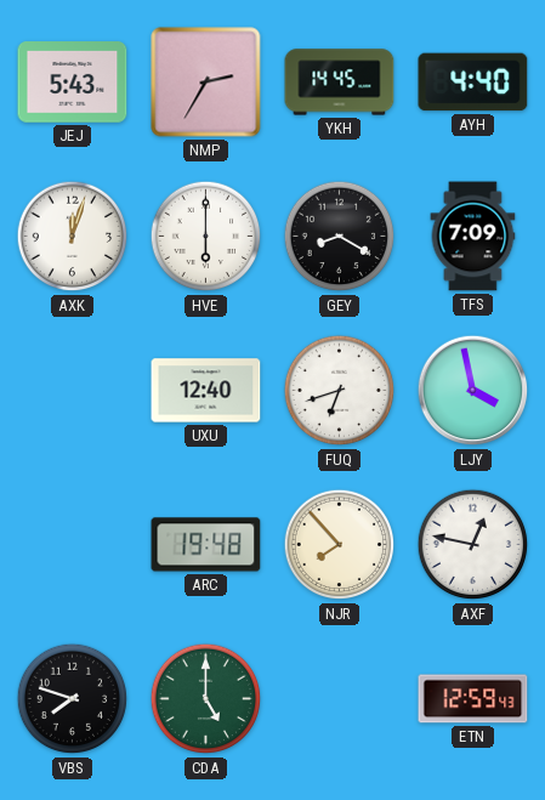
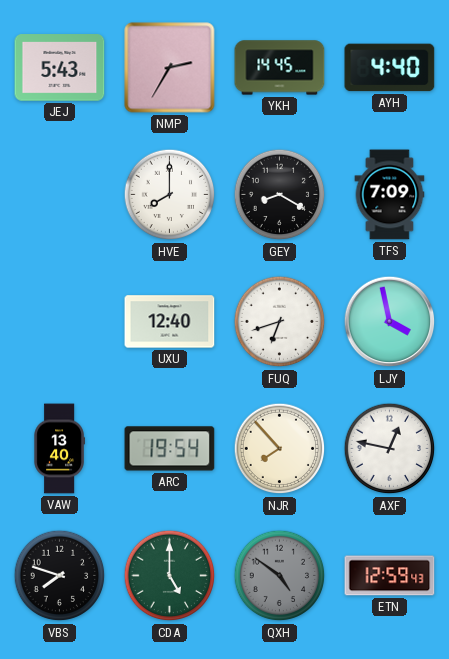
AXK: 12:03 -> none
HVE: 6:00 -> 8:00
VAW: none -> 13:40
ARC: 19:48 -> 19:54
QXH: none -> 4:51
